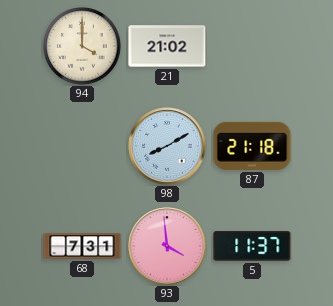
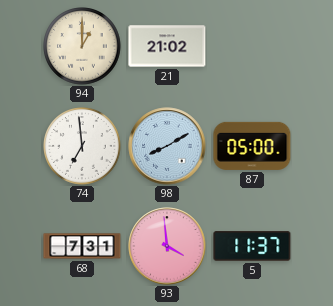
94: 4:00 -> 1:00
74: none -> 6:59
87: 21:18 -> 05:00
